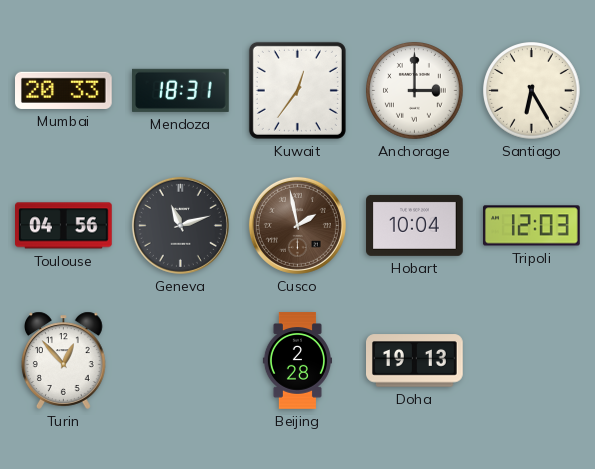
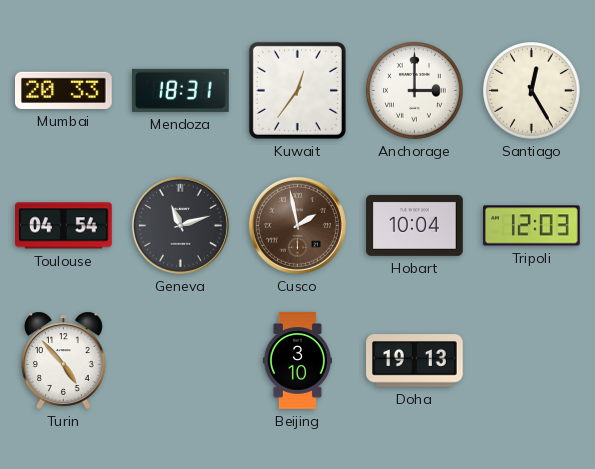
Santiago: 6:25 -> 12:25
Toulouse: 04:56 -> 04:54
Turin: 12:53 -> 4:53
Beijing: 2:28 -> 3:10
